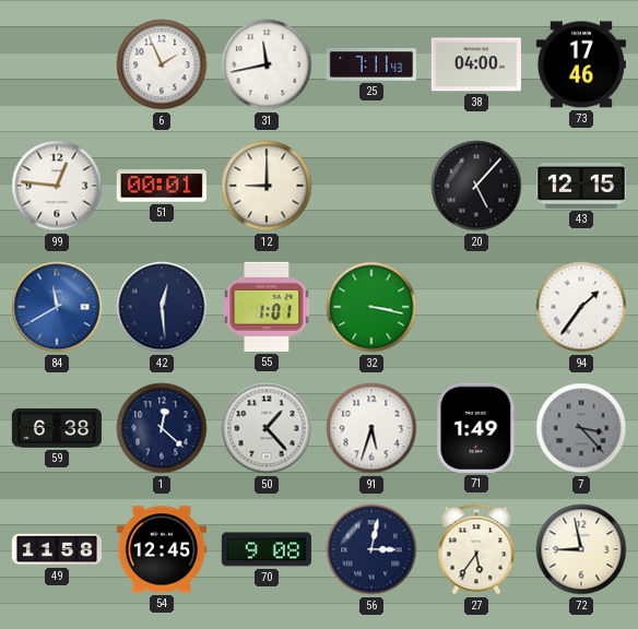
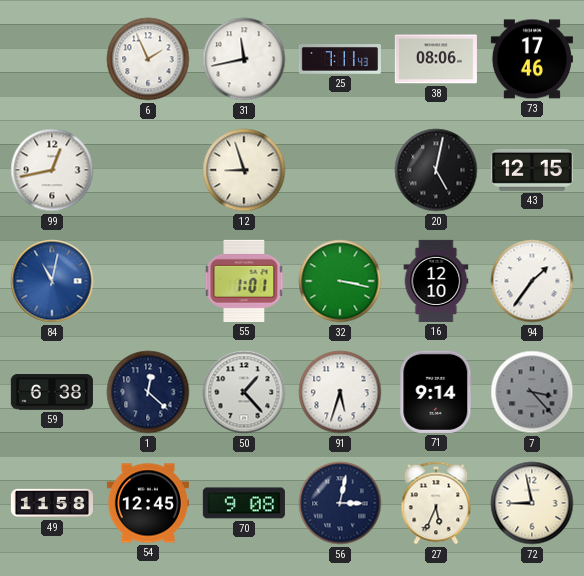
38: 04:00 -> 08:06
99: 12:46 -> 12:43
51: 00:01 -> none
12: 9:00 -> 8:57
20: 5:07 -> 5:02
84: 11:40 -> 11:02
42: 12:29 -> none
16: none -> 12:10
71: 1:49 -> 9:14
27: 5:36 -> 5:34
